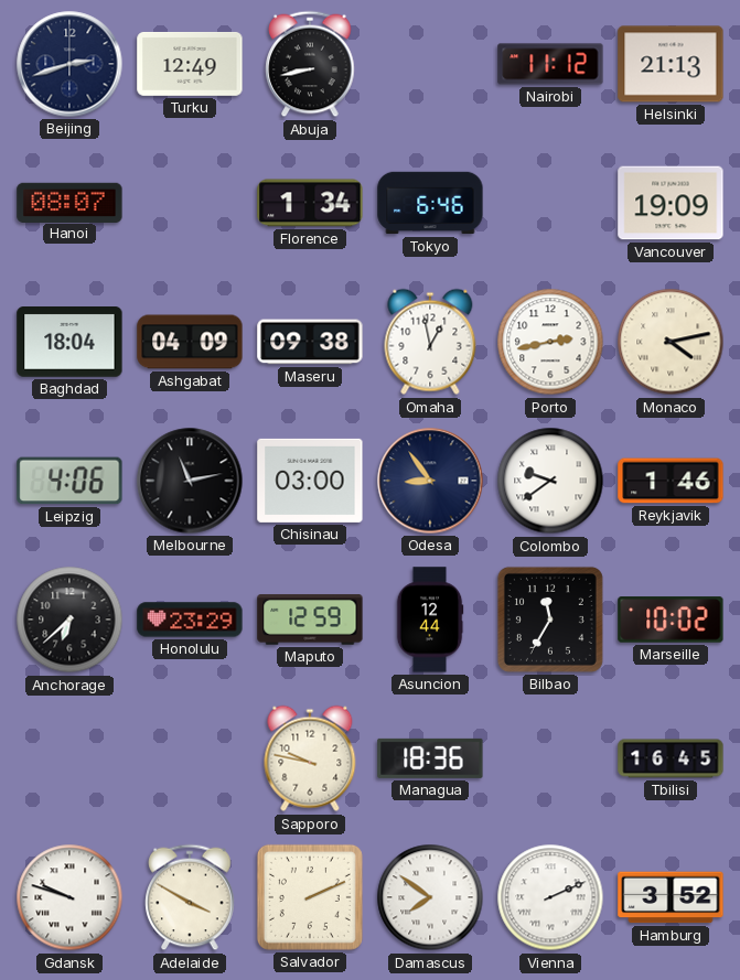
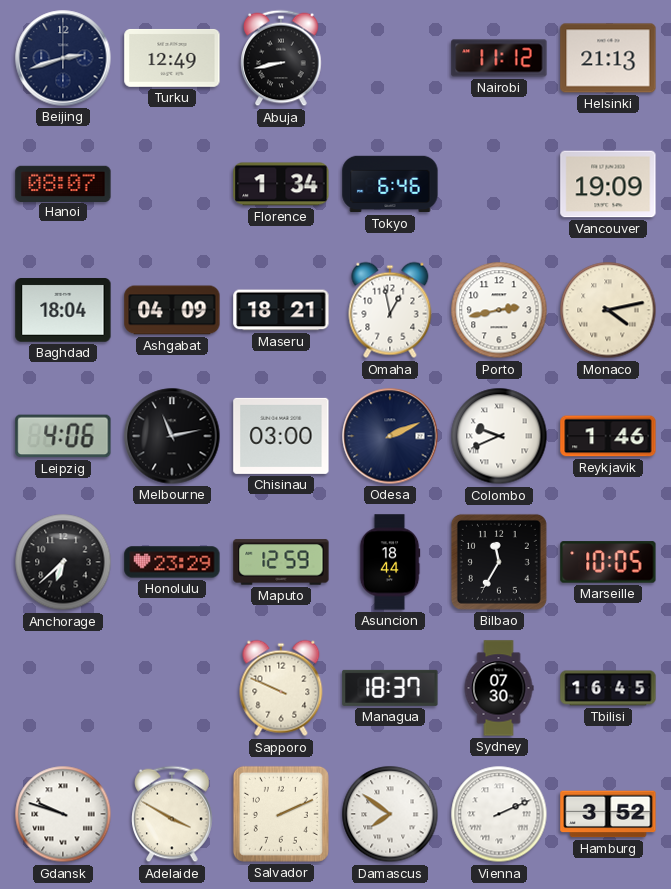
Maseru: 09:38 -> 18:21
Odesa: 8:54 -> 2:11
Colombo: 9:39 -> 9:41
Asuncion: 12:44 -> 18:44
Marseille: 10:02 -> 10:05
Sapporo: 9:47 -> 9:49
Managua: 18:36 -> 18:37
Sydney: none -> 07:30
